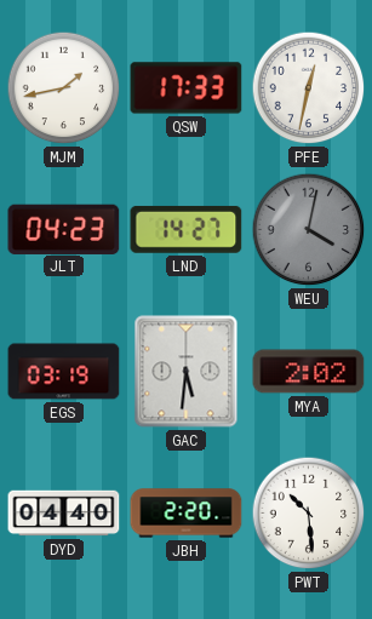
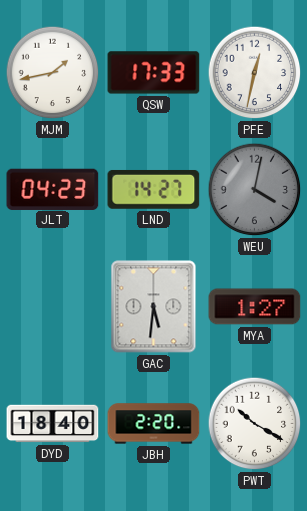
EGS: 03:19 -> none
MYA: 2:02 -> 1:27
DYD: 04:40 -> 18:40
PWT: 10:29 -> 10:20
